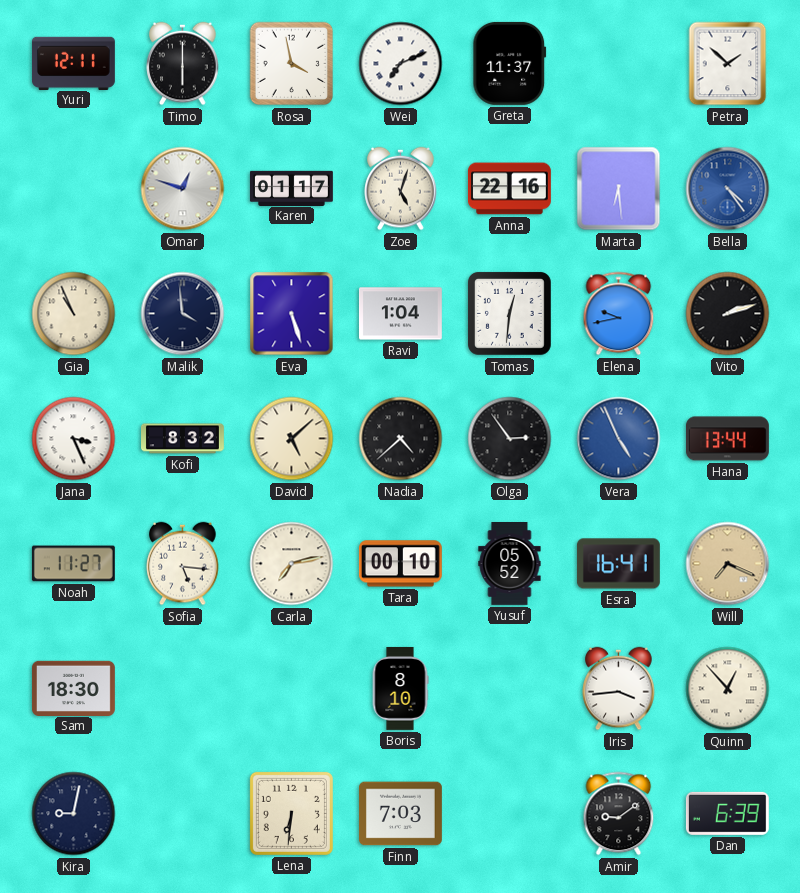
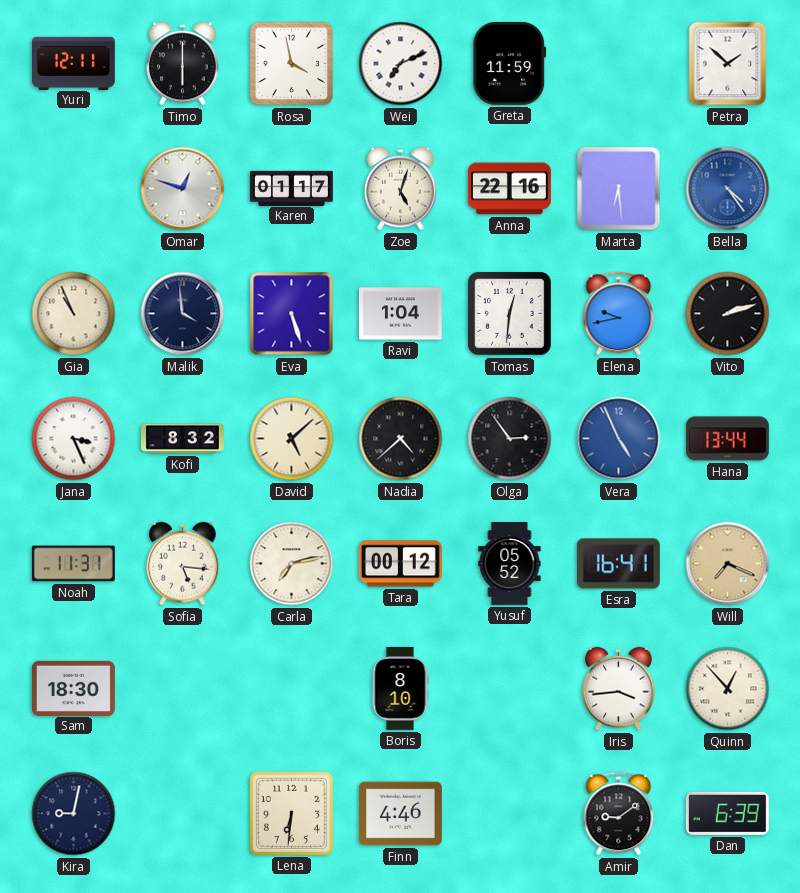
Greta: 11:37 -> 11:59
Noah: 11:27 -> 11:31
Tara: 00:10 -> 00:12
Finn: 7:03 -> 4:46
